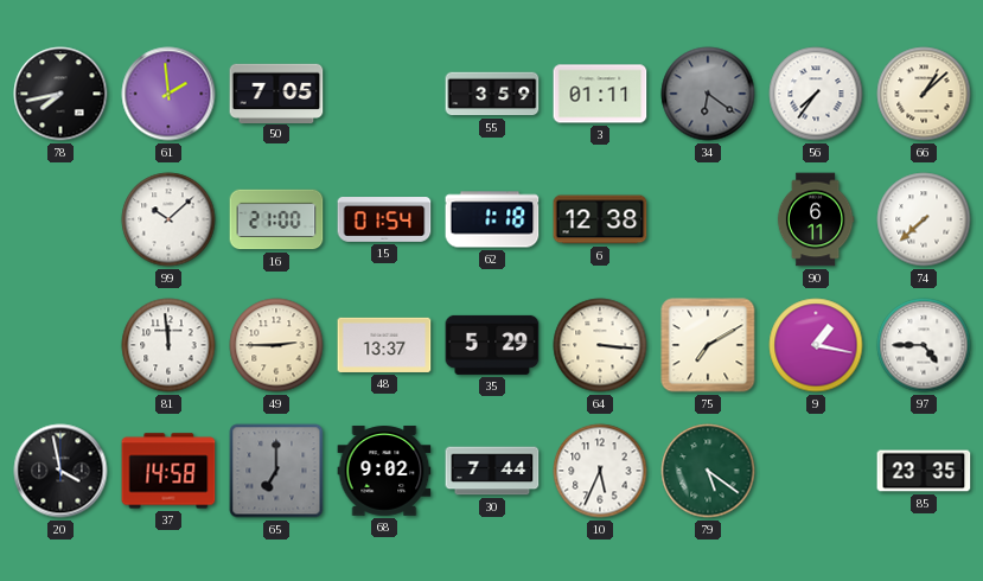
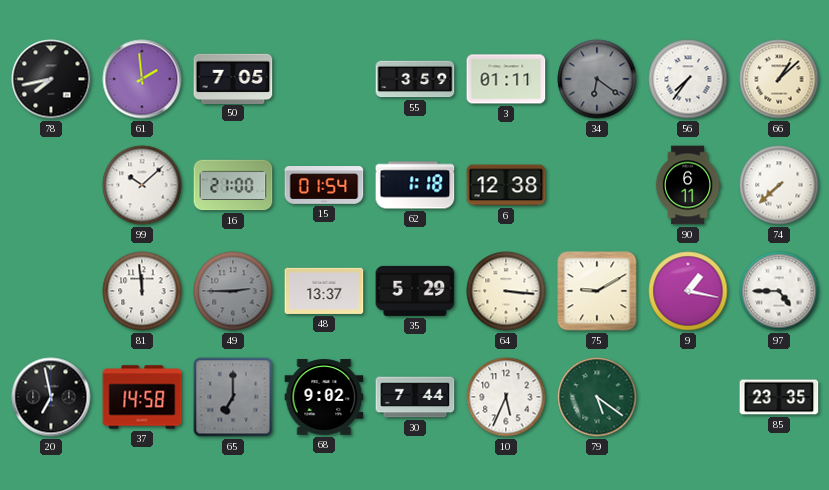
49 dial: cream -> grey
75: 7:10 -> 9:10
20: 3:58 -> 6:58
